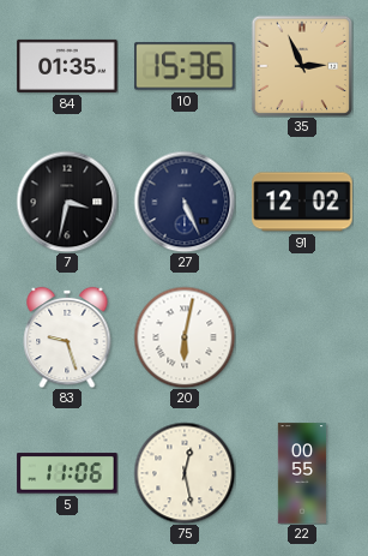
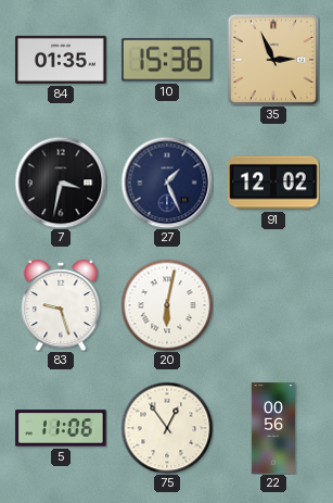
27: 5:26 -> 1:26
75: 12:28 -> 12:54
22: 00:55 -> 00:56
